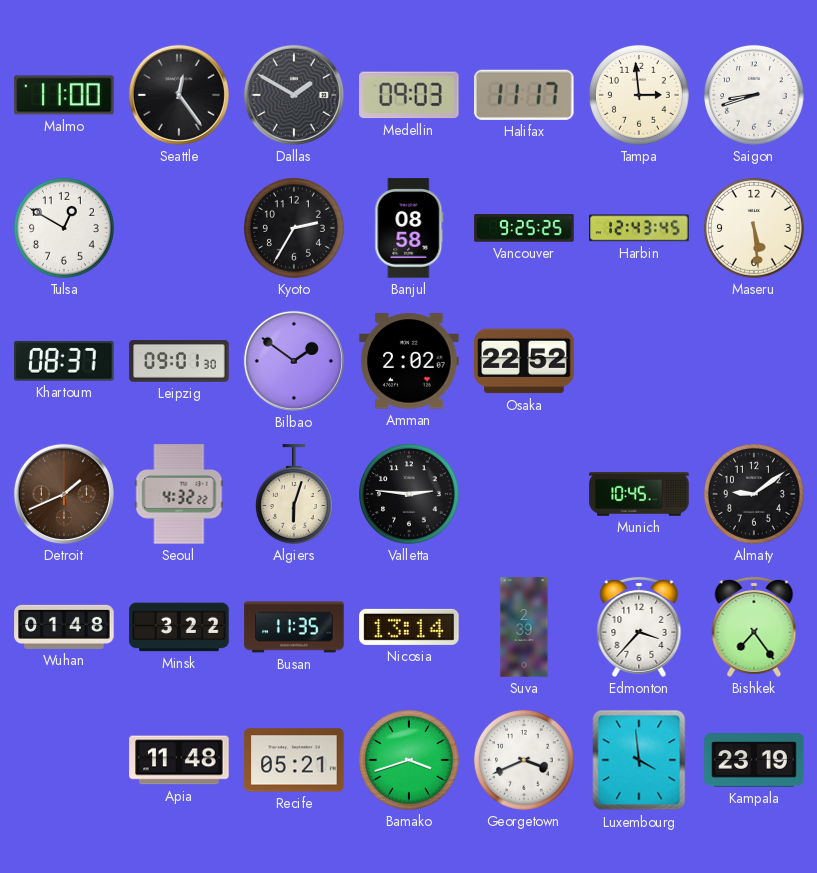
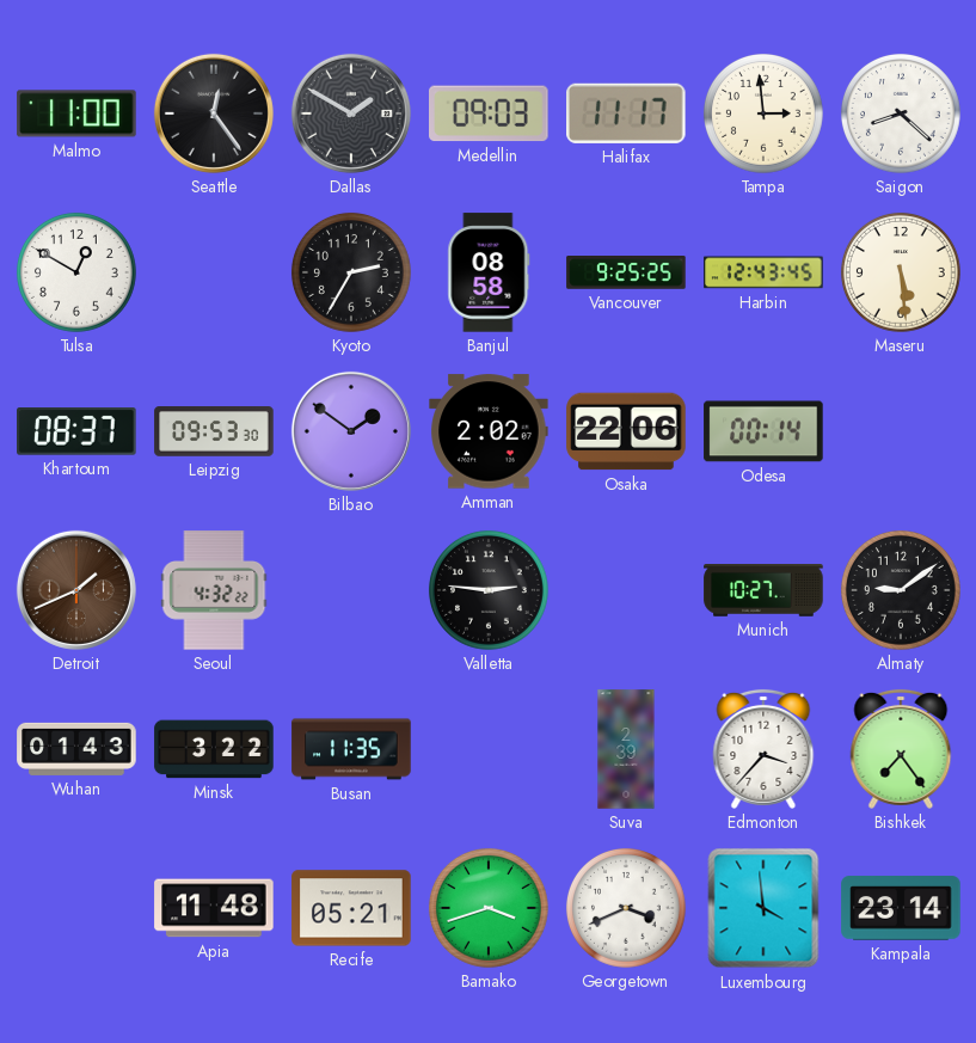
Saigon: 8:42 -> 8:22
Leipzig: 09:01 -> 09:53
Osaka: 22:52 -> 22:06
Odesa: none -> 00:14
Algiers: 6:03 -> none
Munich: 10:45 -> 10:27
Wuhan: 01:48 -> 01:43
Nicosia: 13:14 -> none
Kampala: 23:19 -> 23:14
